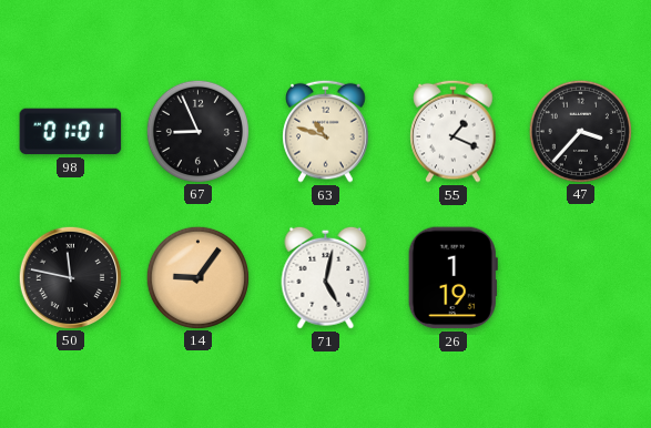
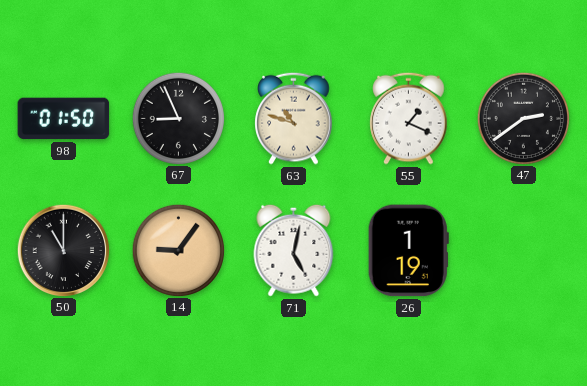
98: 01:01 -> 01:50
47: 3:37 -> 2:39
50: 11:47 -> 11:00
